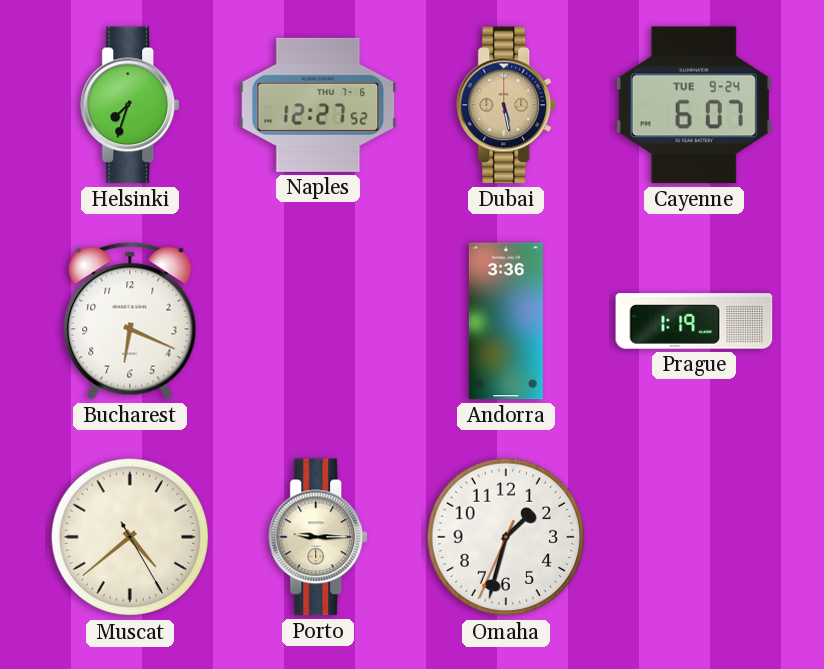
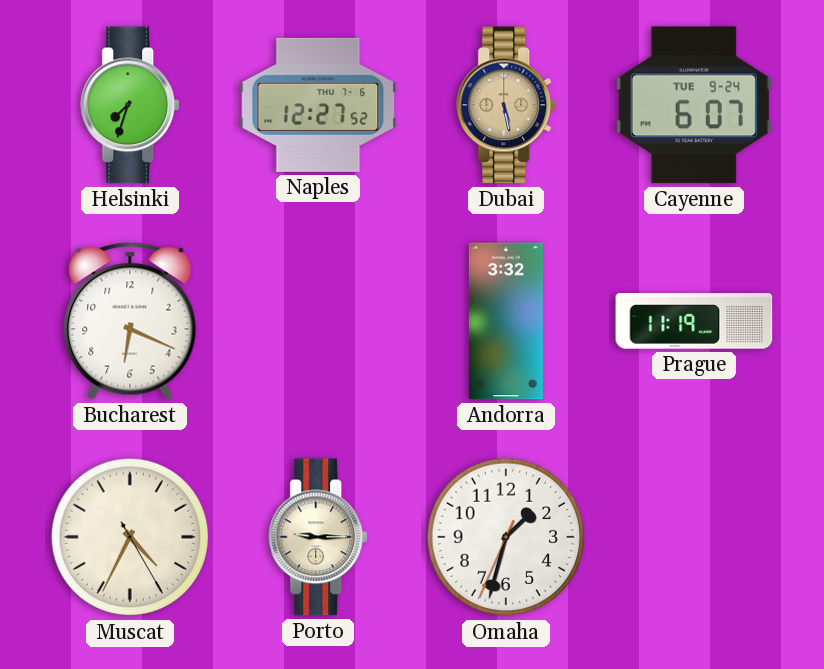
Andorra: 3:36 -> 3:32
Prague: 1:19 -> 11:19
Muscat: 4:38 -> 4:34
